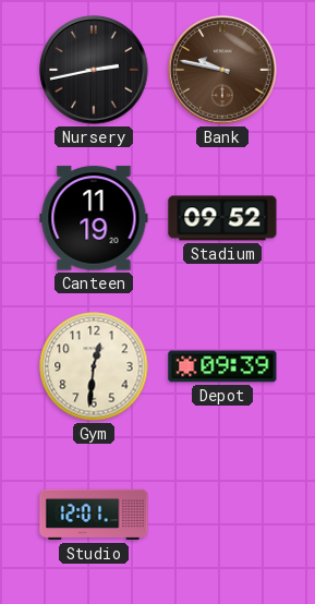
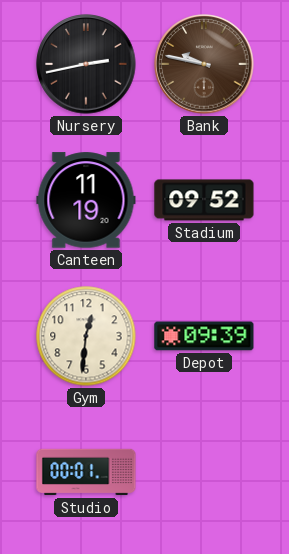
Studio: 12:01 -> 00:01
